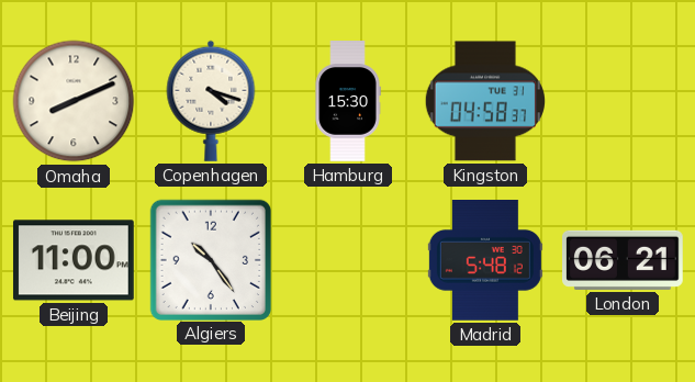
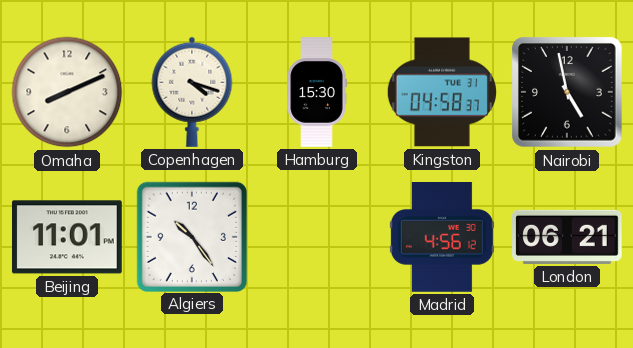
Nairobi: none -> 4:58
Beijing: 11:00 -> 11:01
Madrid: 5:48 -> 4:56
